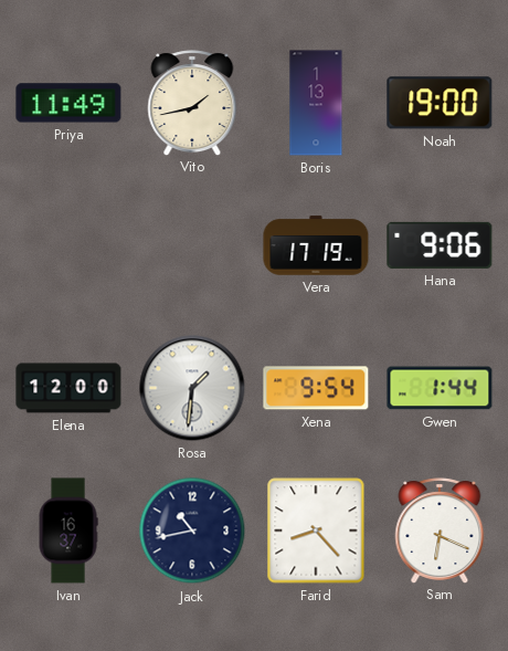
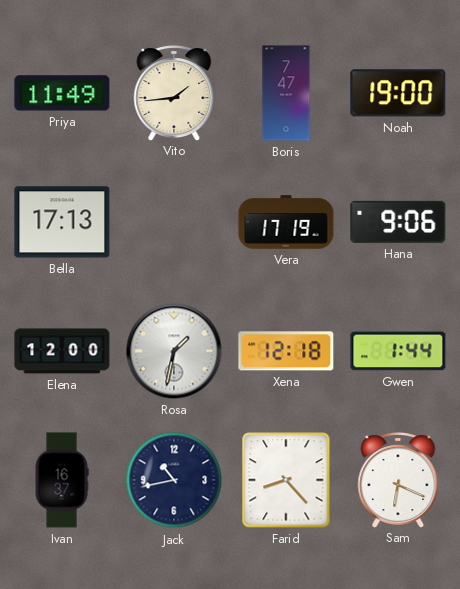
Vito: 1:43 -> 1:44
Boris: 1:13 -> 7:47
Bella: none -> 17:13
Rosa: 1:31 -> 1:32
Xena: 9:54 -> 12:18
